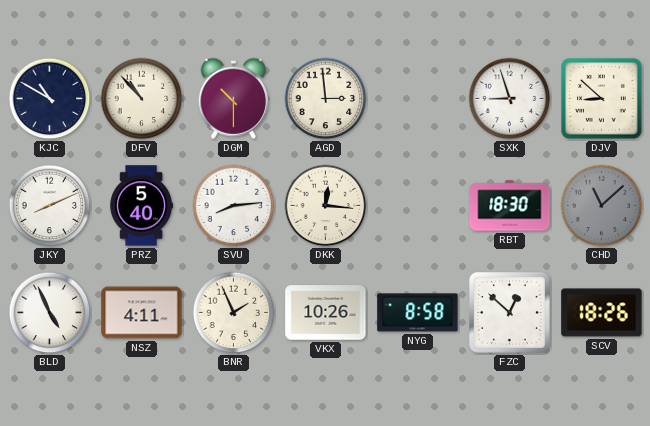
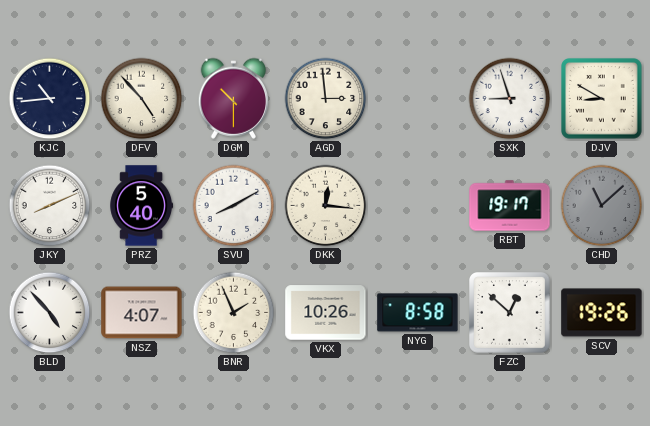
KJC: 10:50 -> 10:44
DFV: 10:53 -> 4:53
DJV: 8:52 -> 8:50
SVU: 8:14 -> 8:10
RBT: 18:30 -> 19:17
BLD: 4:56 -> 4:53
NSZ: 4:11 -> 4:07
SCV: 18:26 -> 19:26
